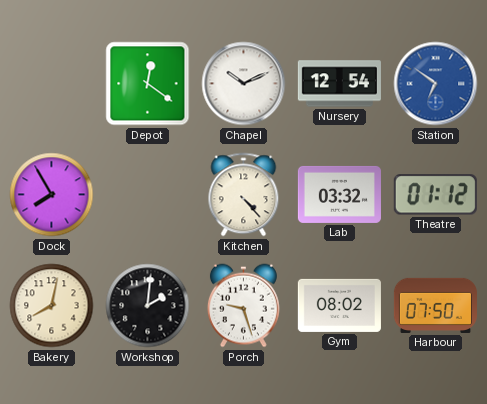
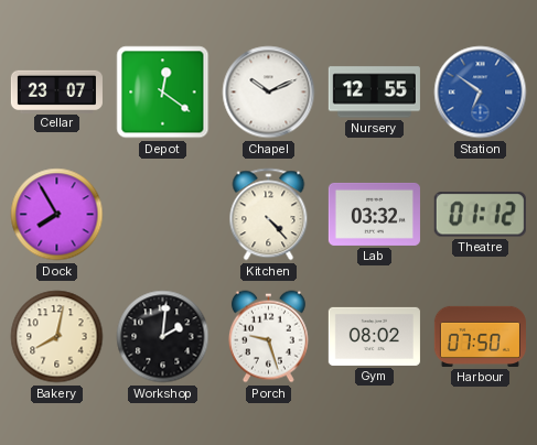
Cellar: none -> 23:07
Nursery: 12:54 -> 12:55
